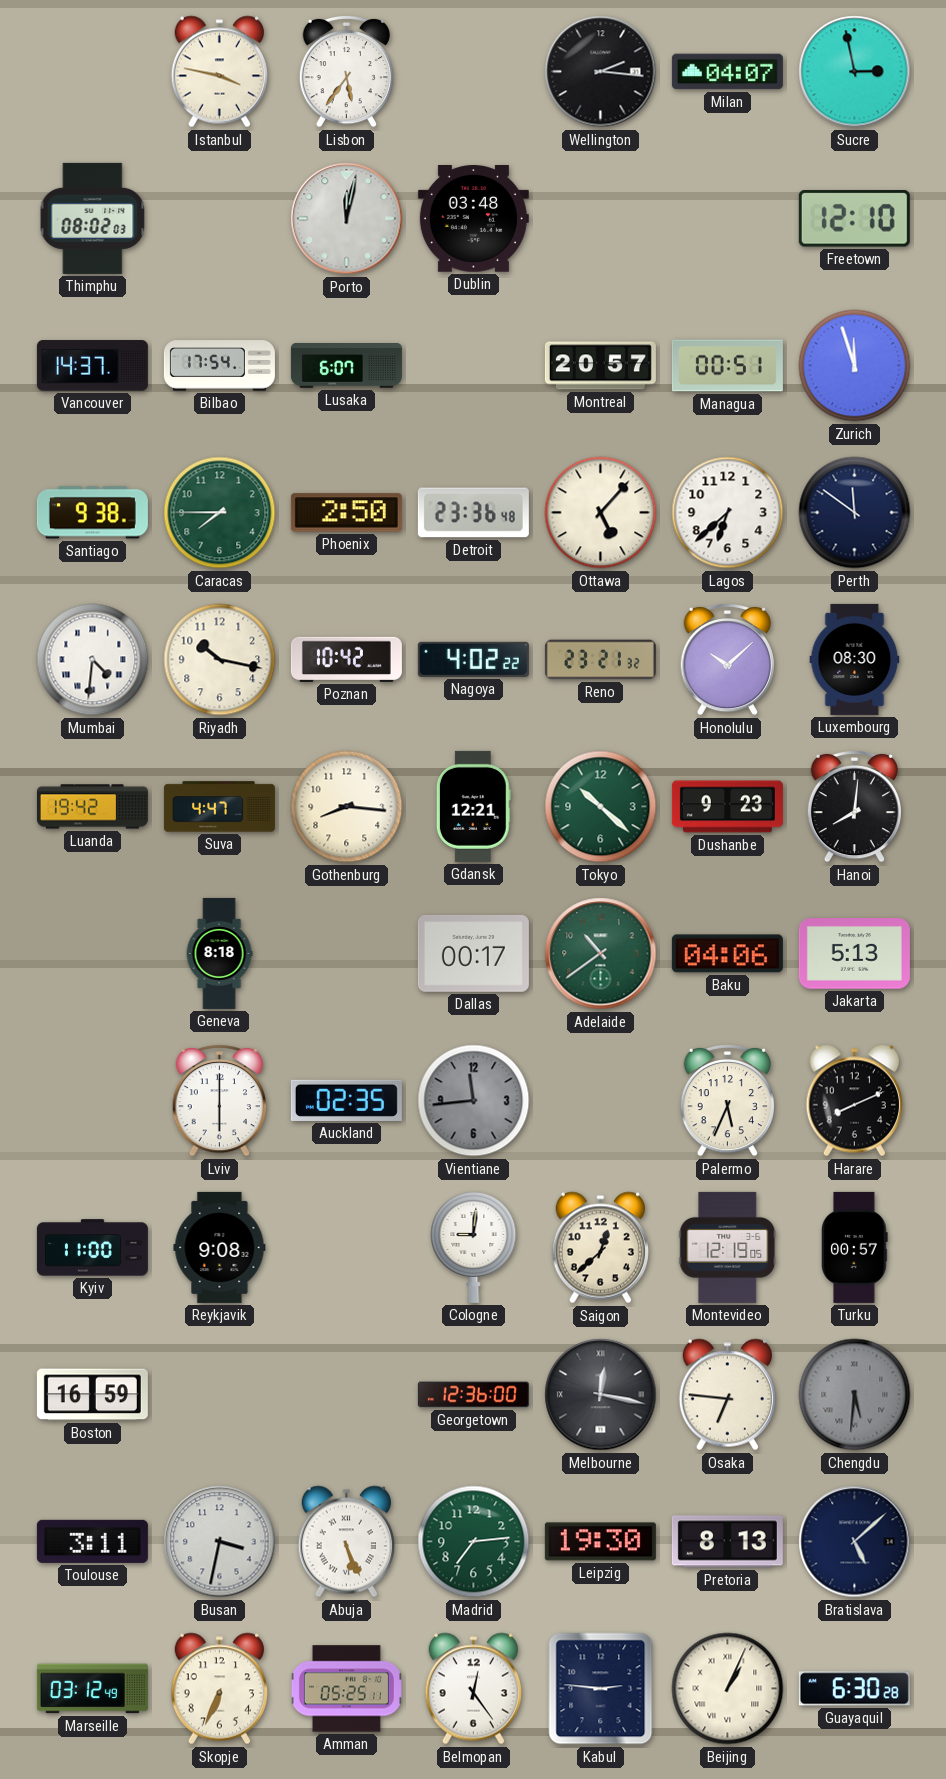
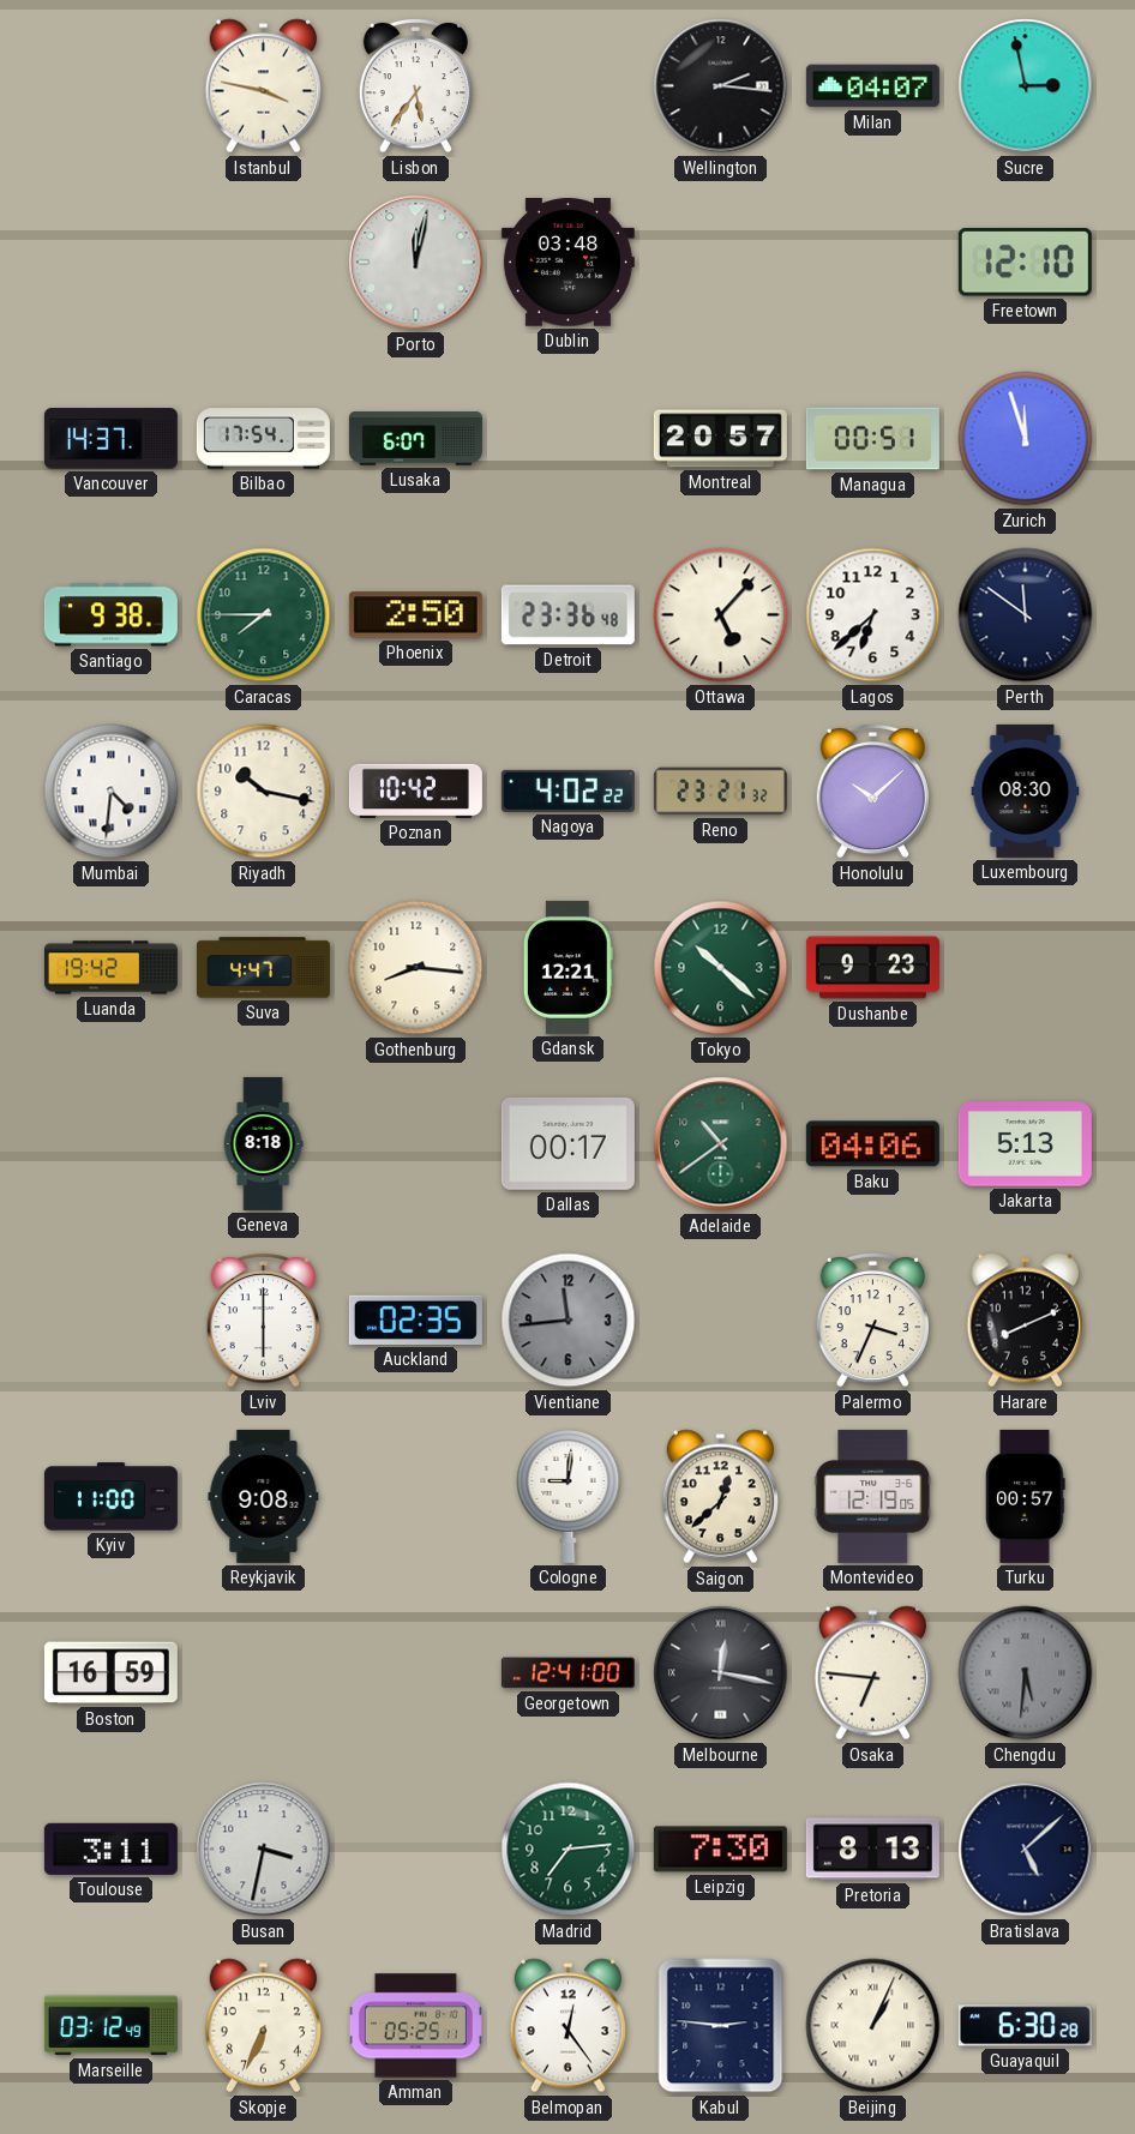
Thimphu: 08:02 -> none
Hanoi: 8:01 -> none
Palermo: 5:34 -> 3:34
Georgetown: 12:36 -> 12:41
Abuja: 5:26 -> none
Leipzig: 19:30 -> 7:30
